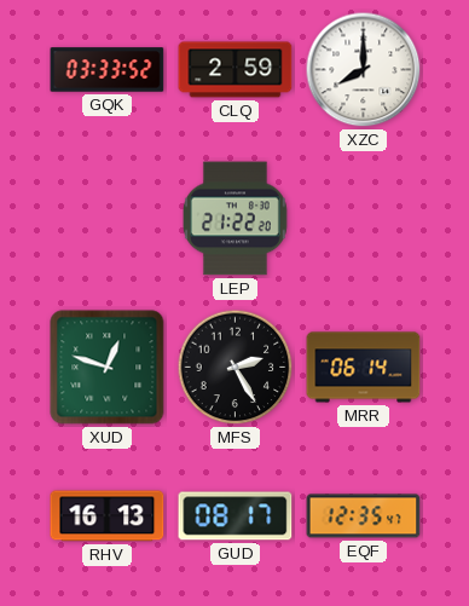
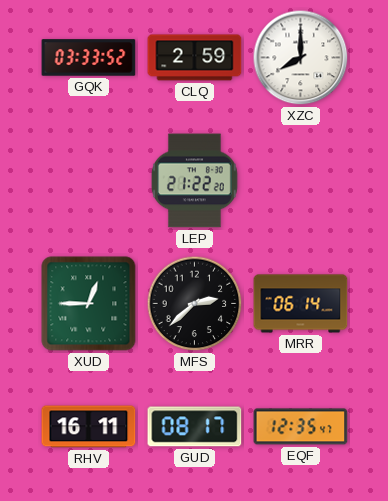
XUD: 12:48 -> 12:45
MFS: 2:25 -> 2:38
RHV: 16:13 -> 16:11
